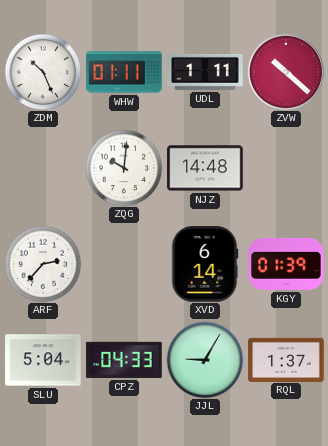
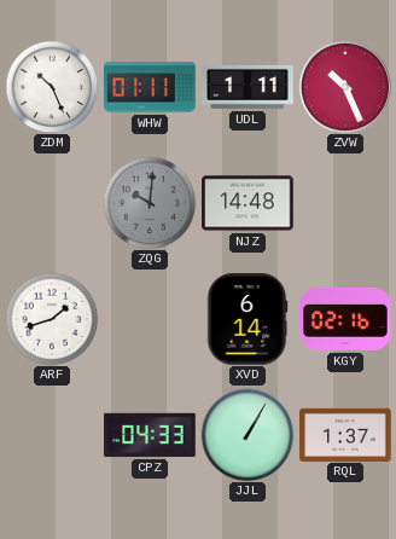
ZVW: 10:22 -> 10:26
ZQG dial: white -> grey
ARF: 2:37 -> 1:42
KGY: 01:39 -> 02:16
SLU: 5:04 -> none
JJL: 9:05 -> 1:05
